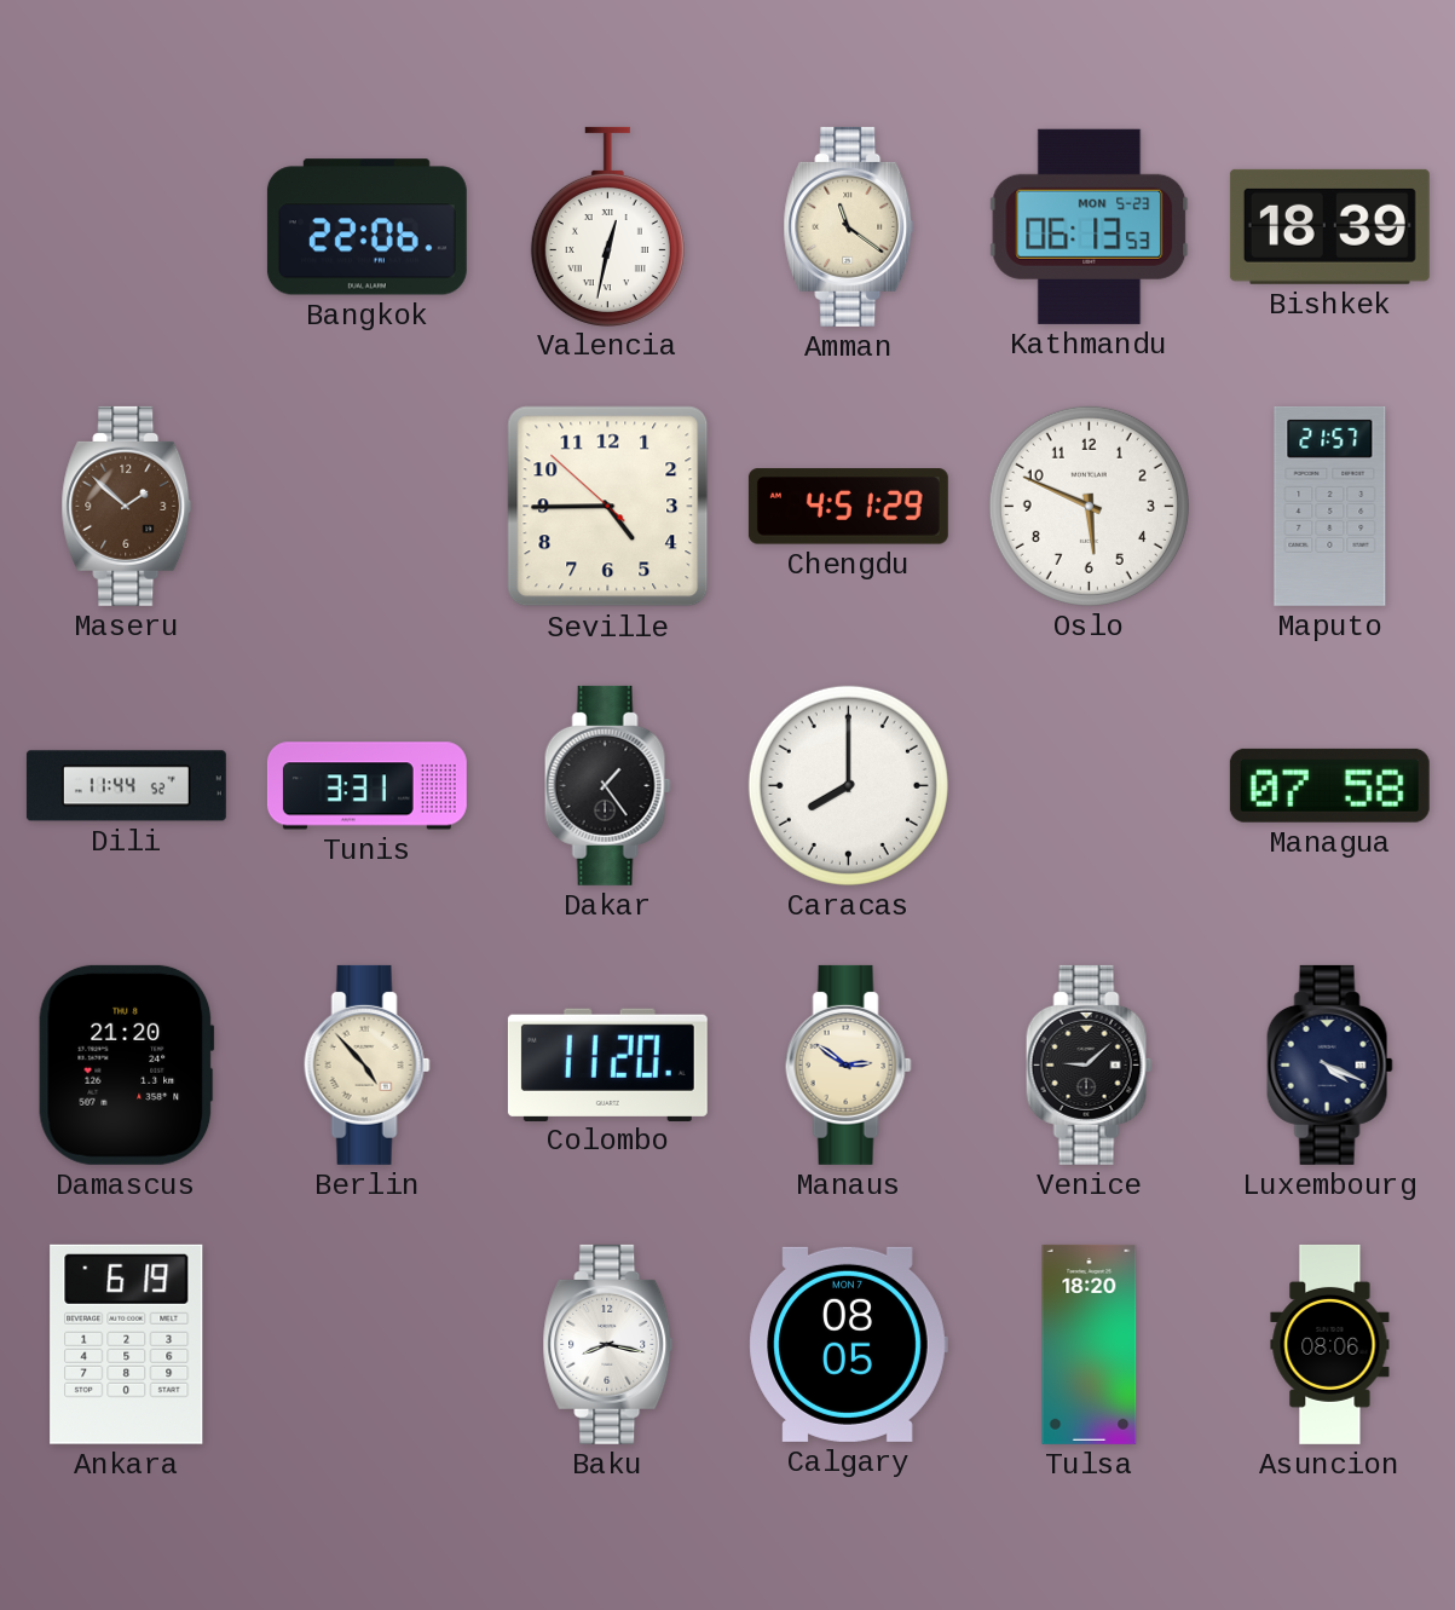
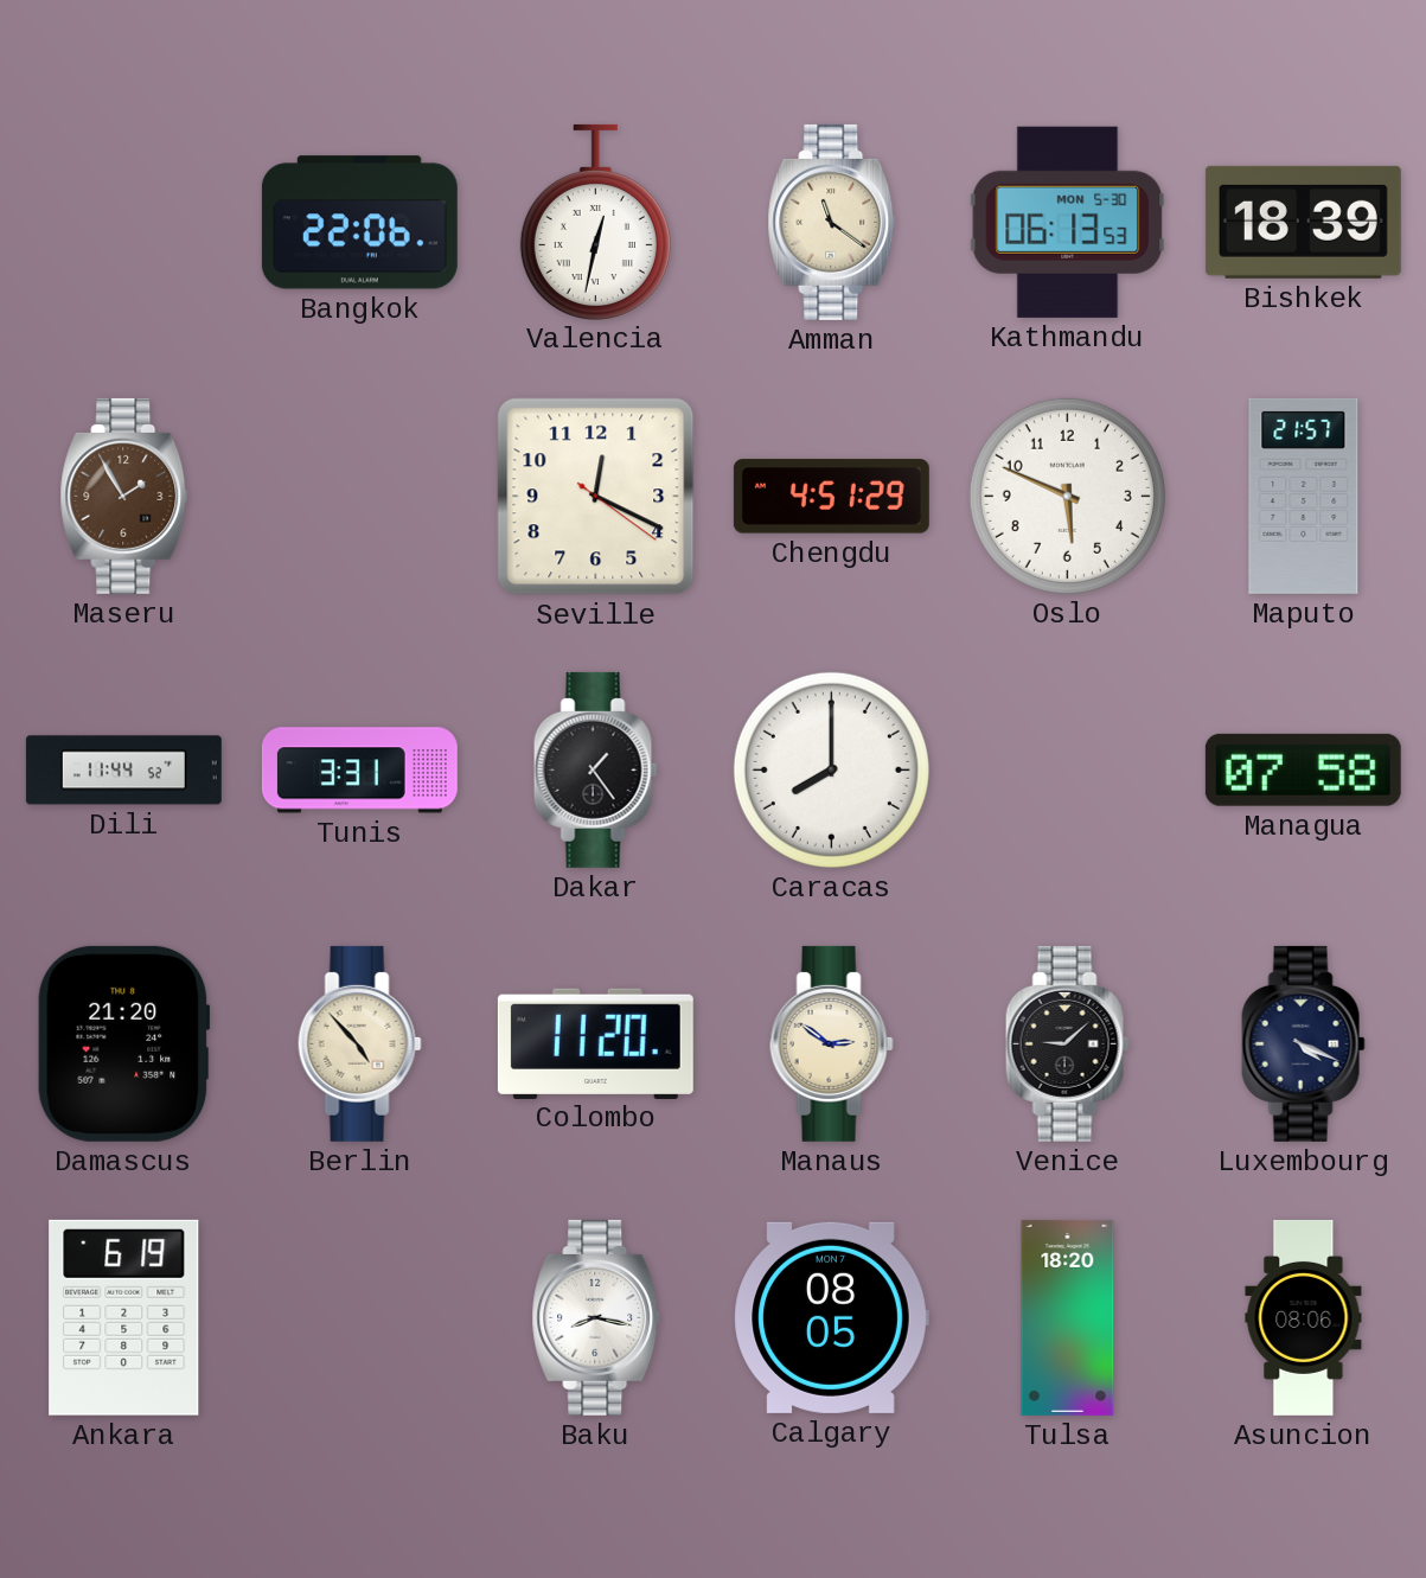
Kathmandu date: MON 5-23 -> MON 5-30
Maseru: 1:52 -> 1:55
Seville: 4:44 -> 12:19
